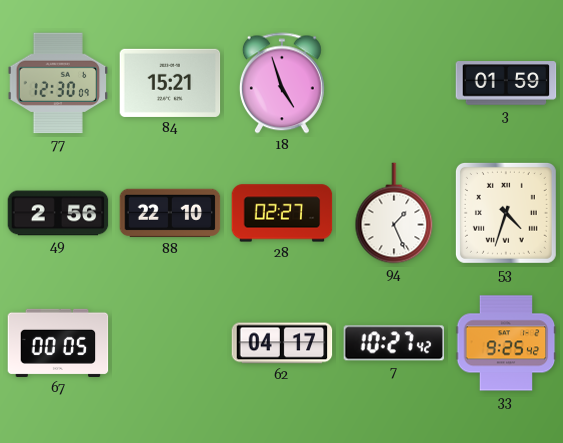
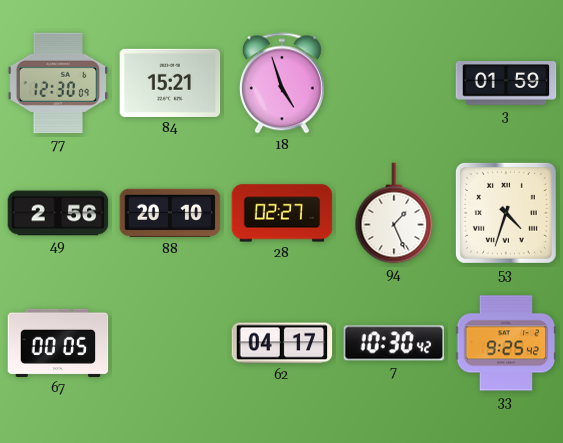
88: 22:10 -> 20:10
7: 10:27 -> 10:30
